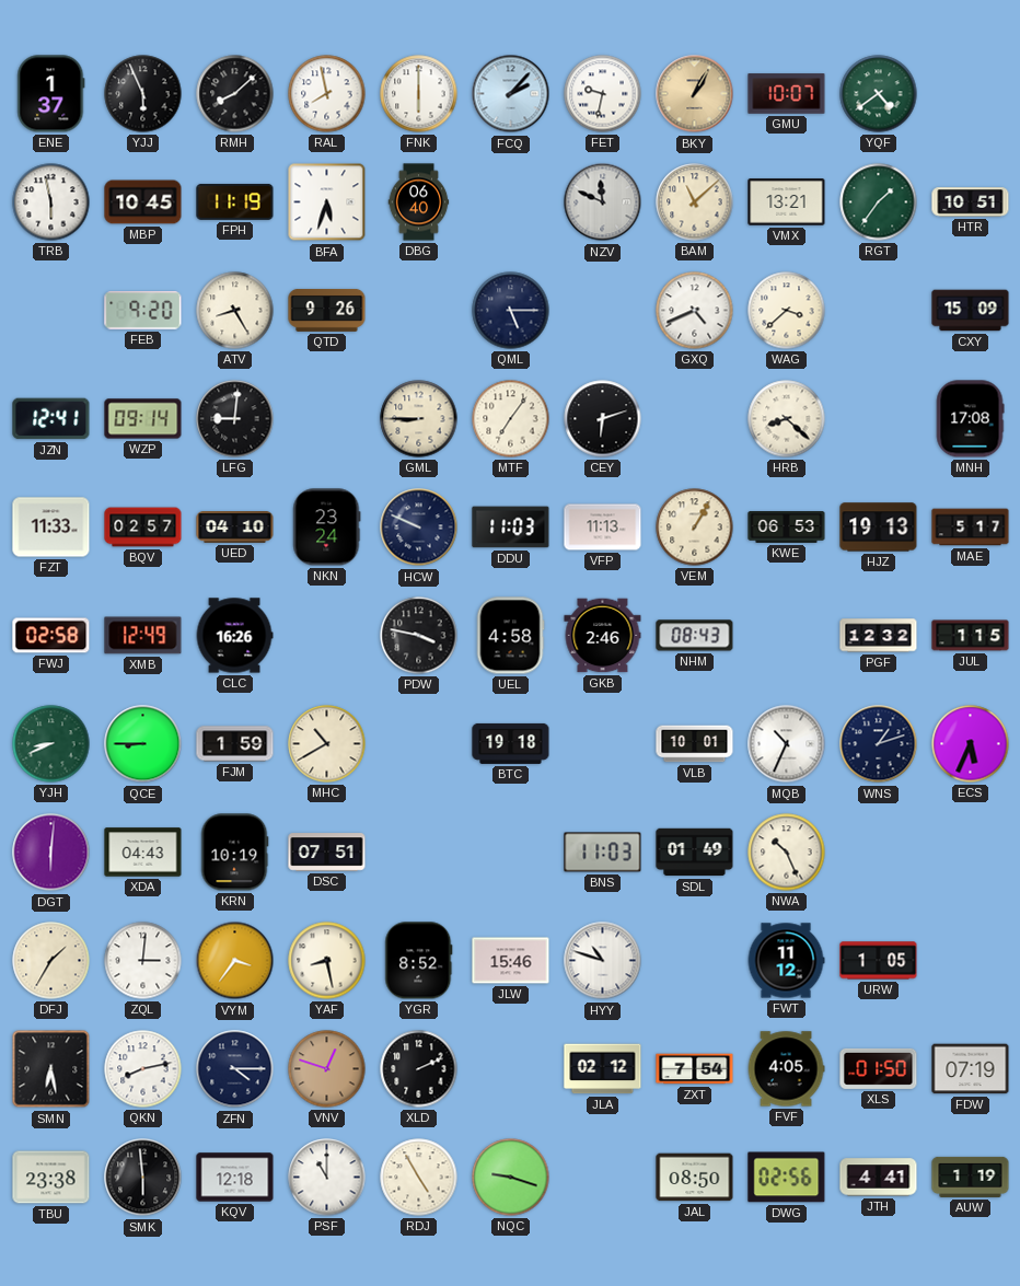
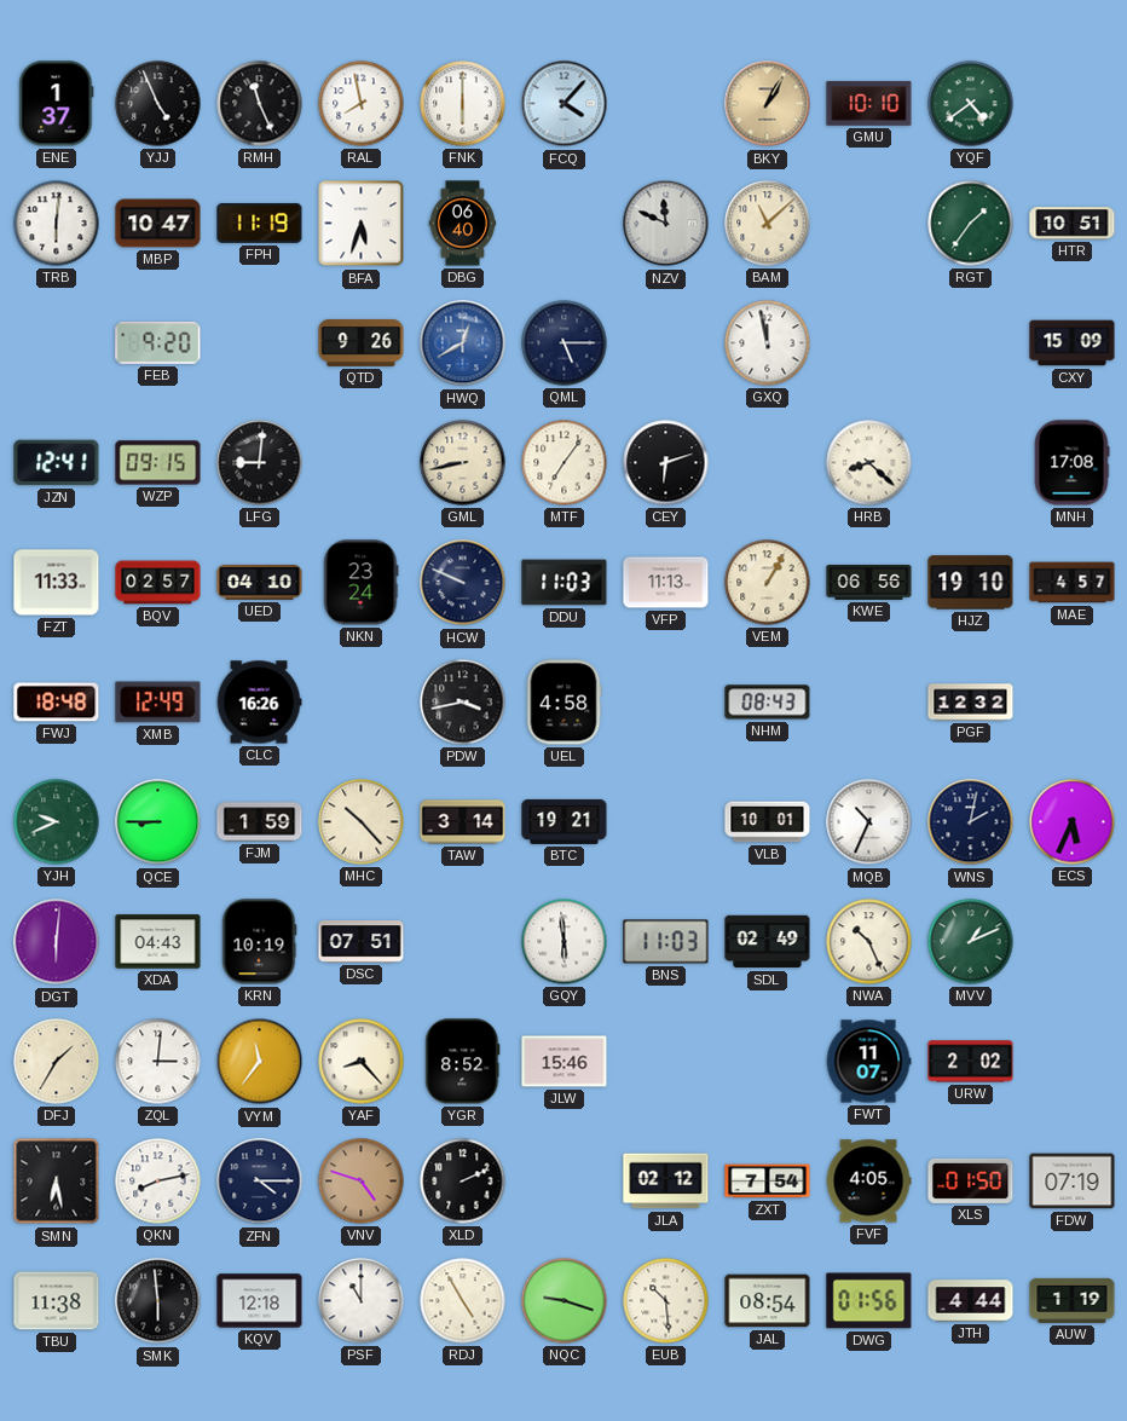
YJJ: 5:56 -> 4:56
RMH: 8:08 -> 11:26
FCQ: 2:07 -> 4:07
FET: 9:32 -> none
GMU: 10:07 -> 10:10
TRB: 5:58 -> 6:01
MBP: 10:45 -> 10:47
VMX: 13:21 -> none
ATV: 8:25 -> none
HWQ: none -> 12:40
GXQ: 4:41 -> 11:58
WAG: 3:38 -> none
WZP: 09:14 -> 09:15
GML: 8:45 -> 8:43
KWE: 06:53 -> 06:56
HJZ: 19:13 -> 19:10
MAE: 5:17 -> 4:57
FWJ: 02:58 -> 18:48
PDW: 3:47 -> 3:43
GKB: 2:46 -> none
JUL: 1:15 -> none
YJH: 8:41 -> 9:41
MHC: 10:40 -> 10:23
TAW: none -> 3:14
BTC: 19:18 -> 19:21
WNS: 1:12 -> 2:02
GQY: none -> 5:59
SDL: 01:49 -> 02:49
MVV: none -> 1:11
VYM: 3:36 -> 11:36
YAF: 8:28 -> 8:23
HYY: 10:48 -> none
FWT: 11:12 -> 11:07
URW: 1:05 -> 2:02
VNV: 12:48 -> 4:48
TBU: 23:38 -> 11:38
EUB: none -> 10:29
JAL: 08:50 -> 08:54
DWG: 02:56 -> 01:56
JTH: 4:41 -> 4:44
